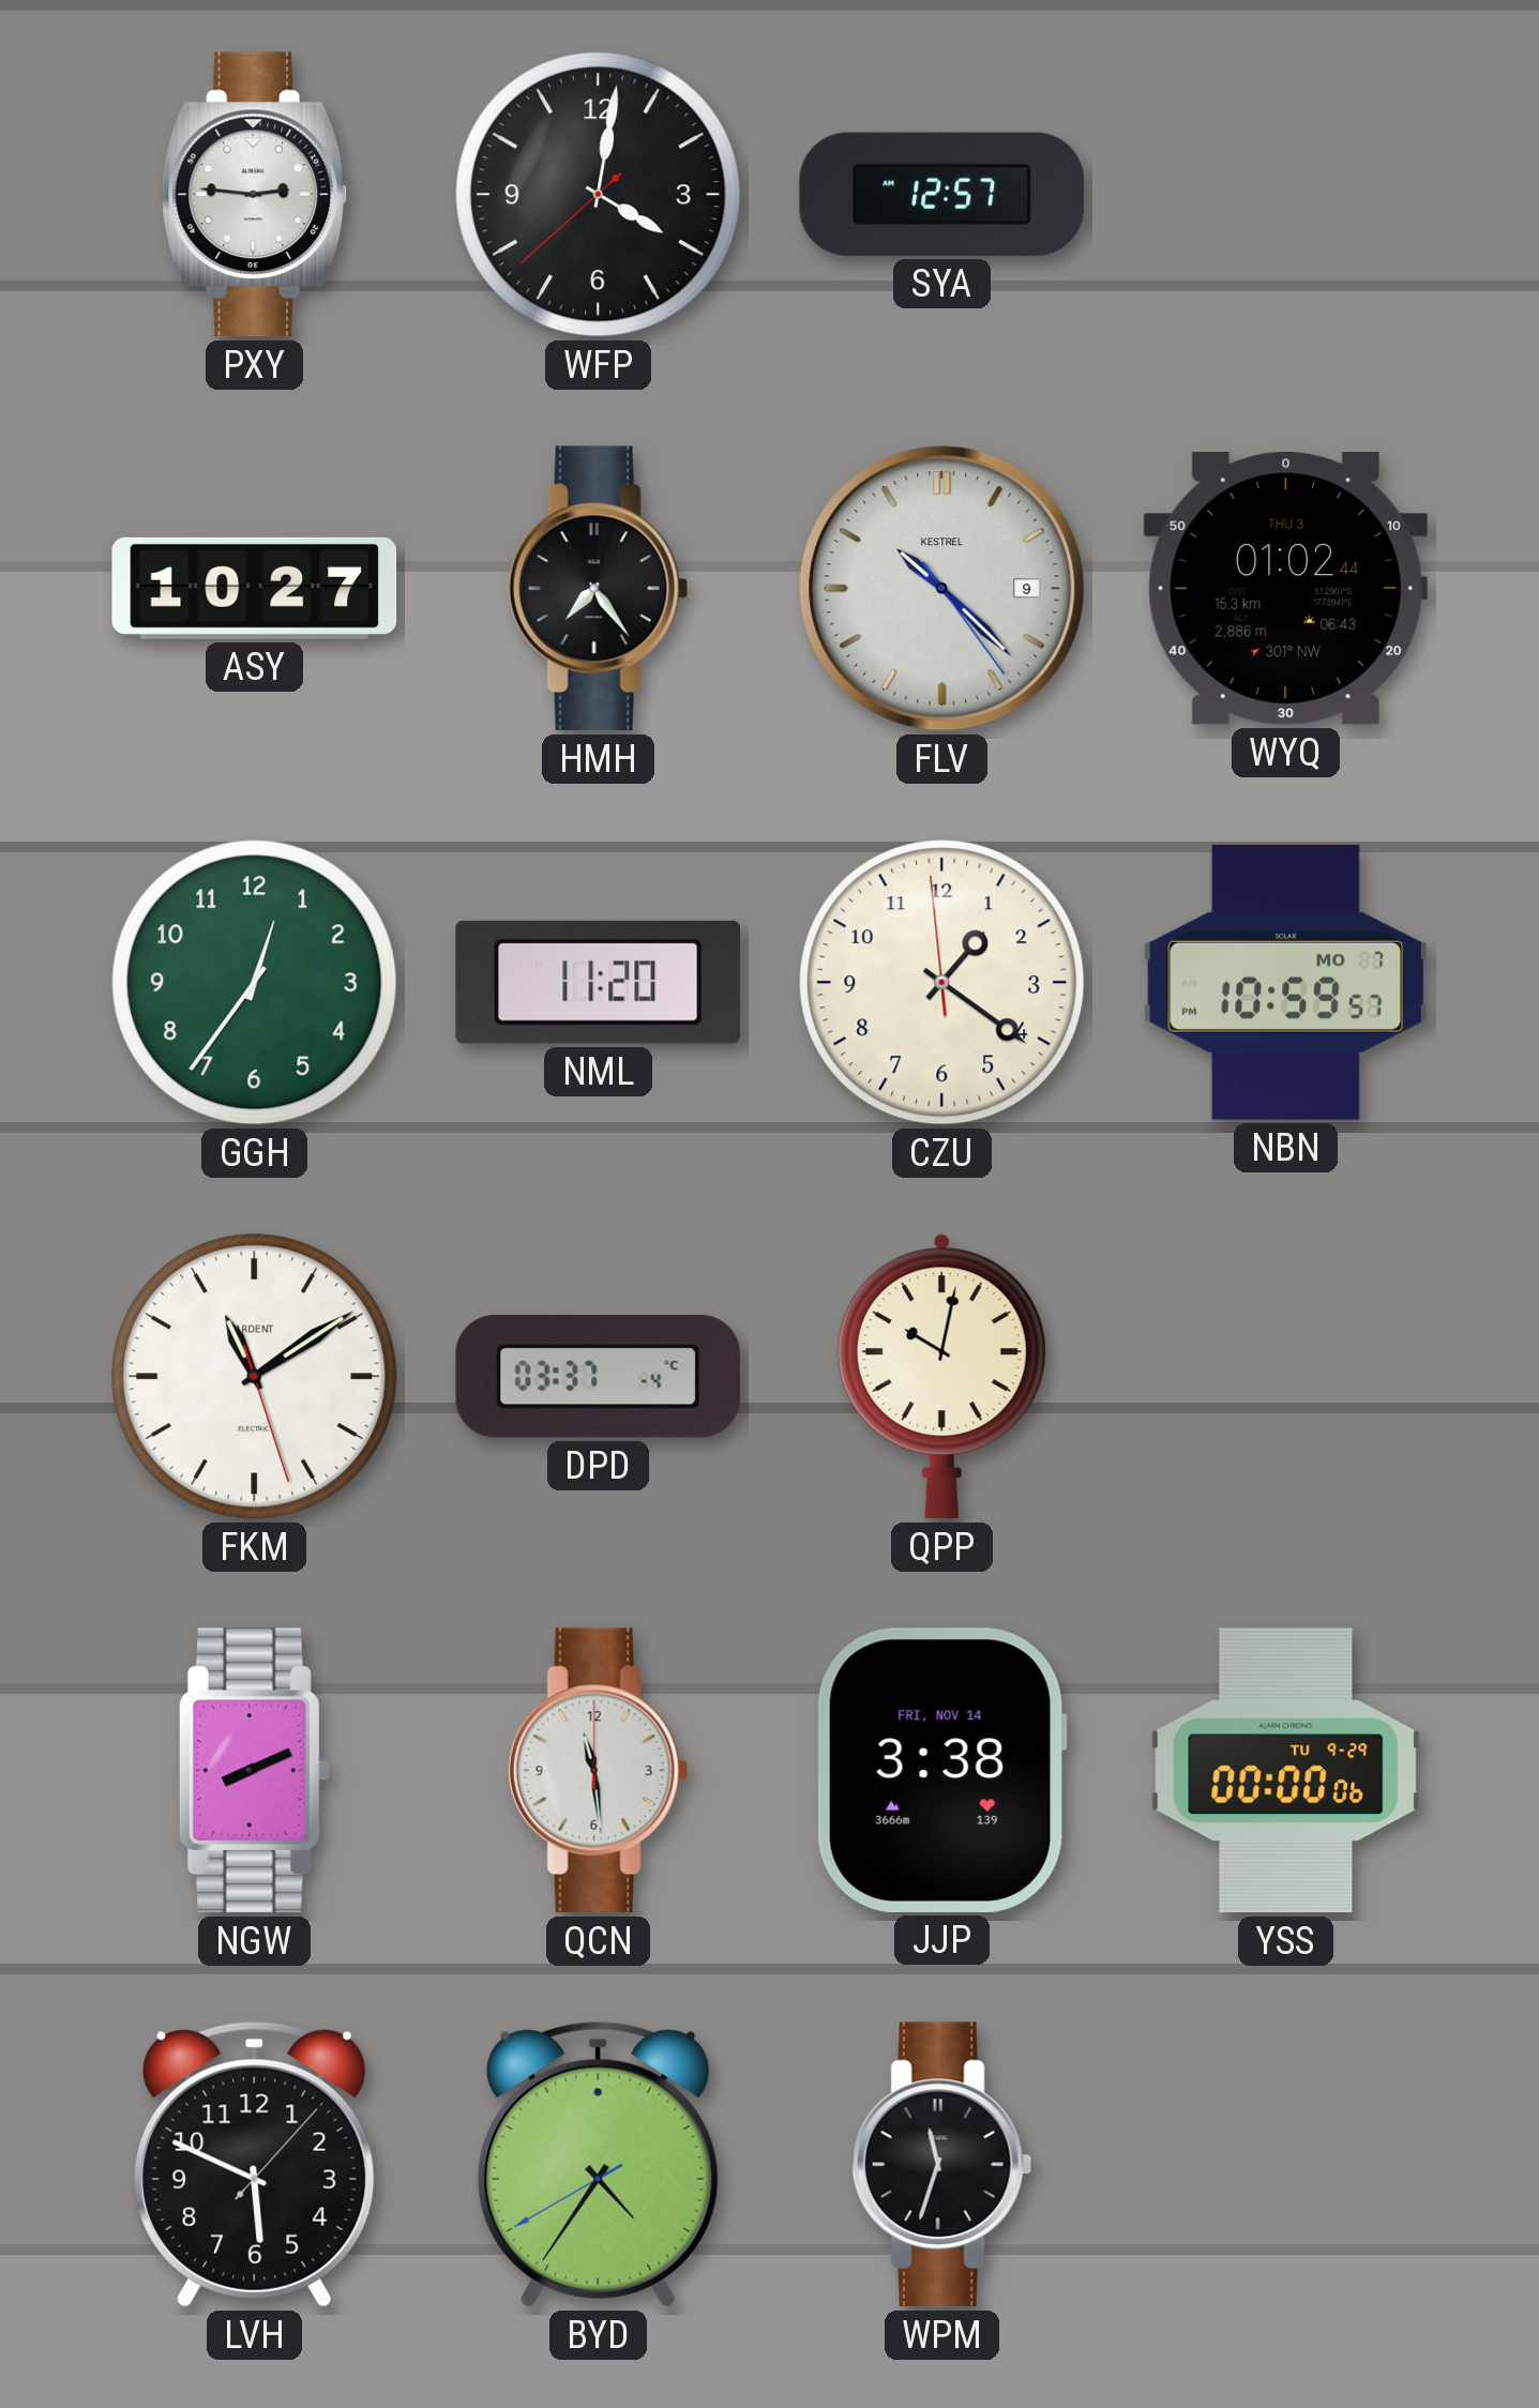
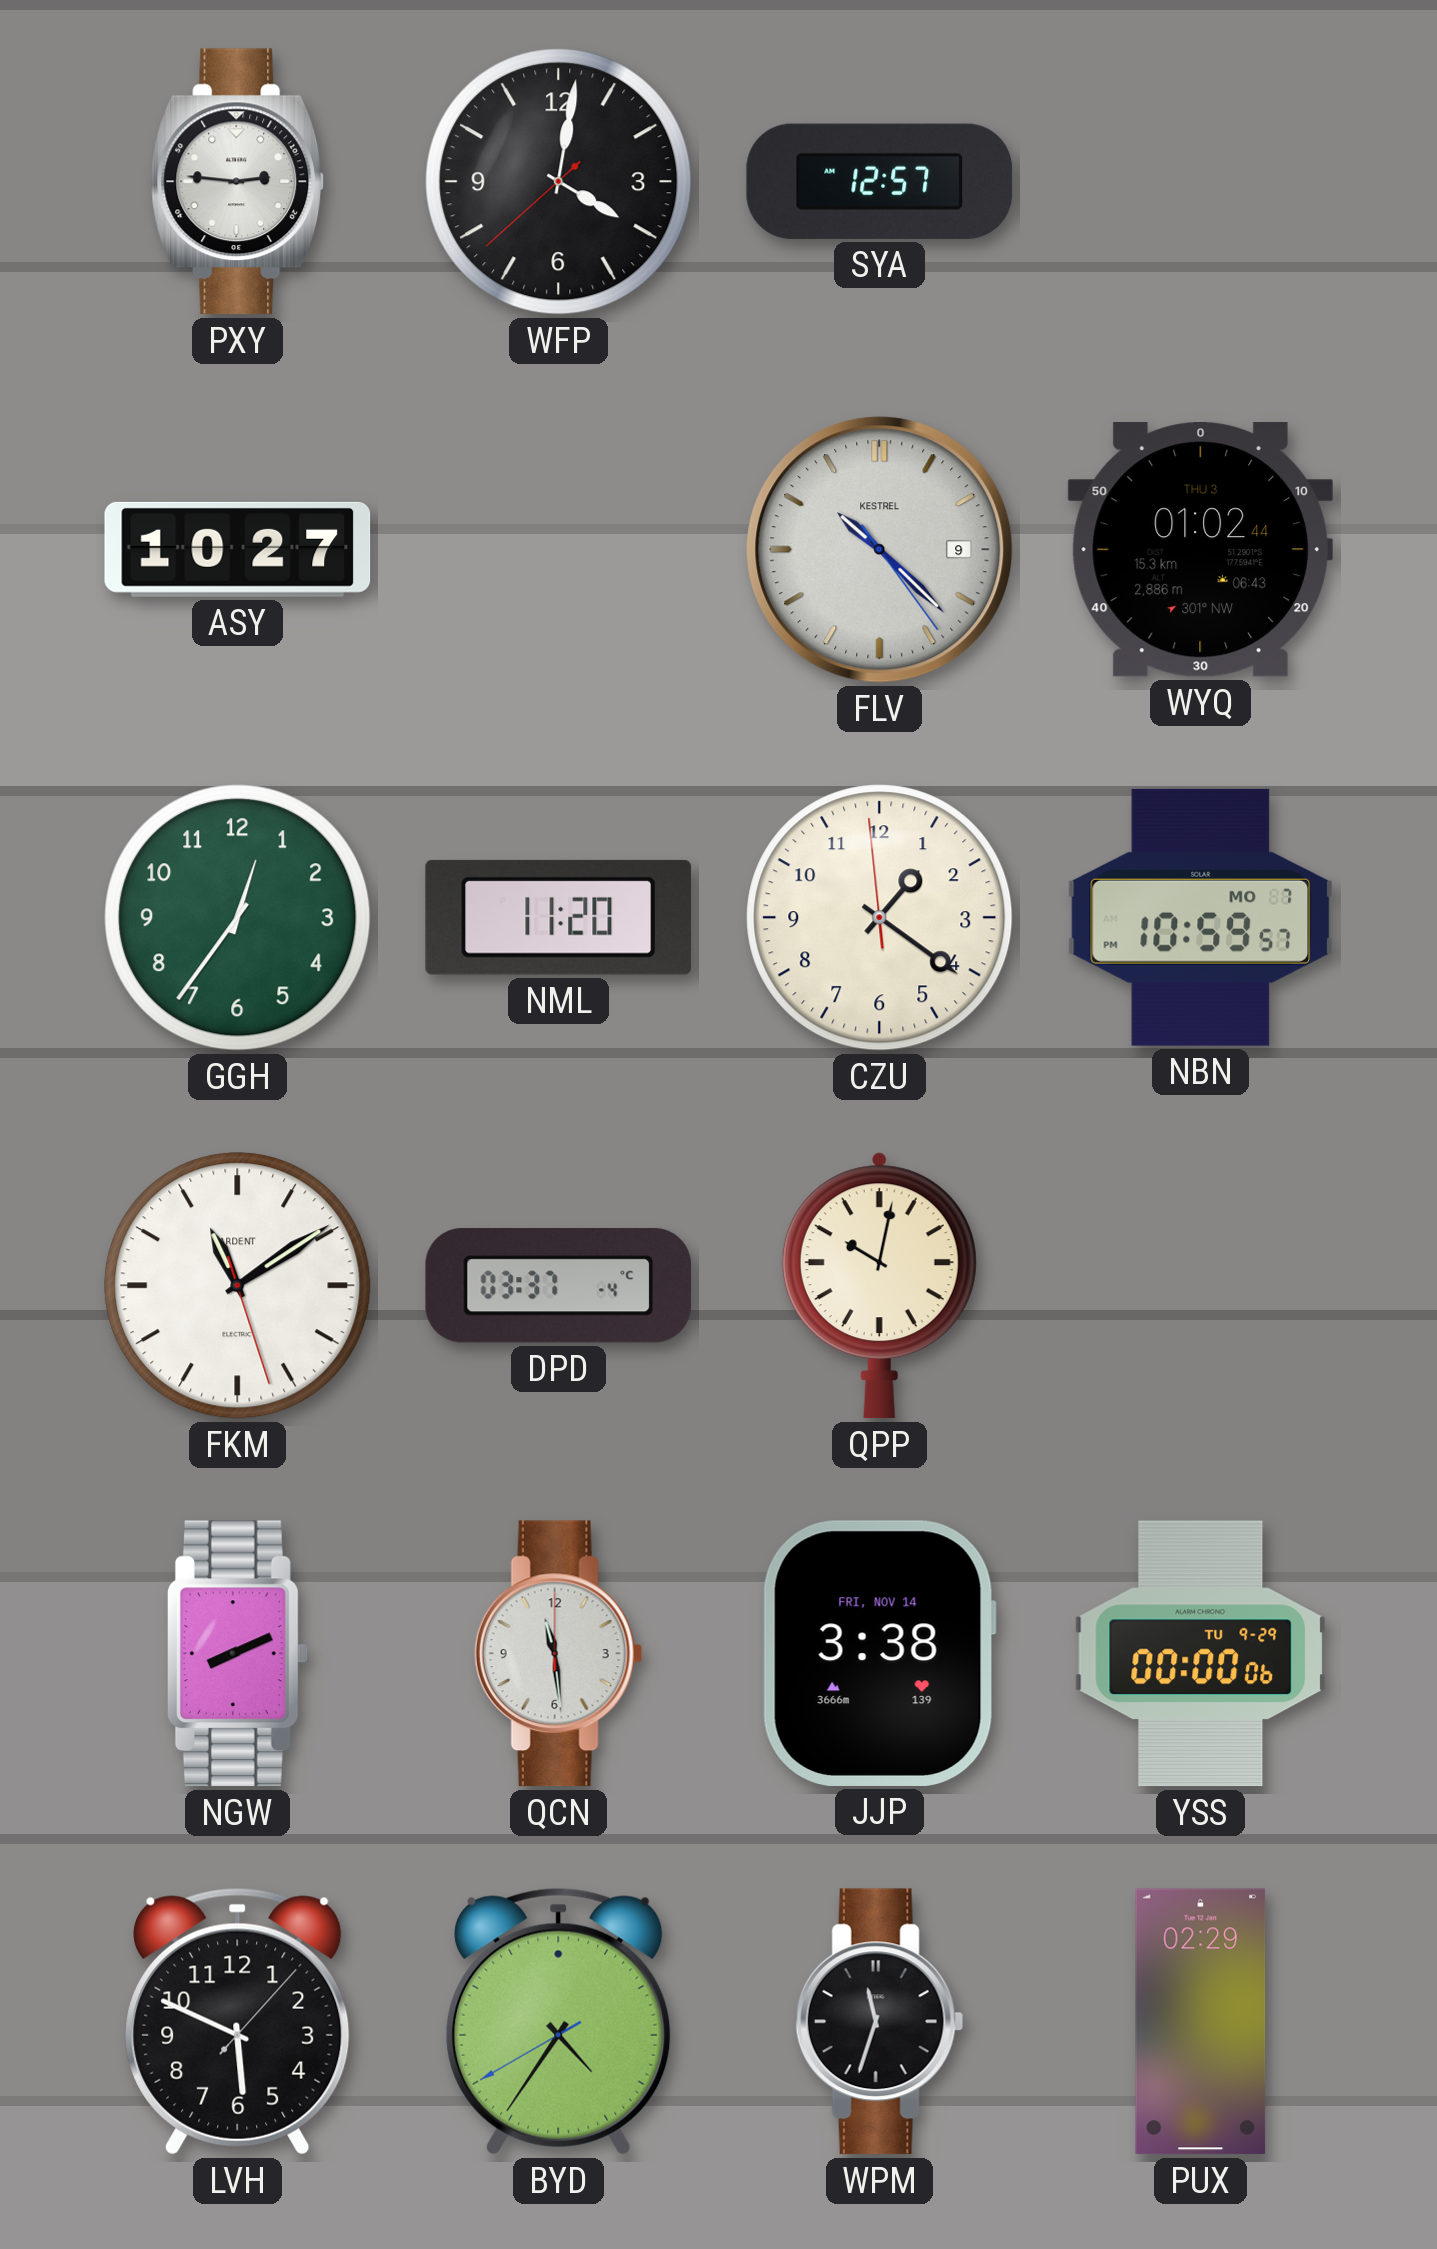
HMH: 7:24 -> none
PUX: none -> 02:29
